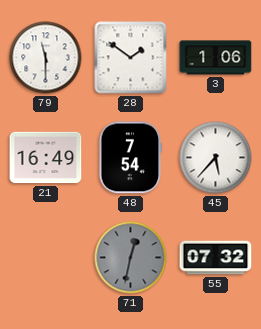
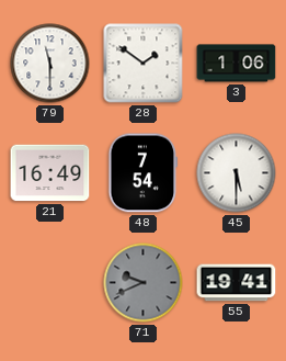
45: 5:37 -> 5:30
71: 12:32 -> 9:41
55: 07:32 -> 19:41
